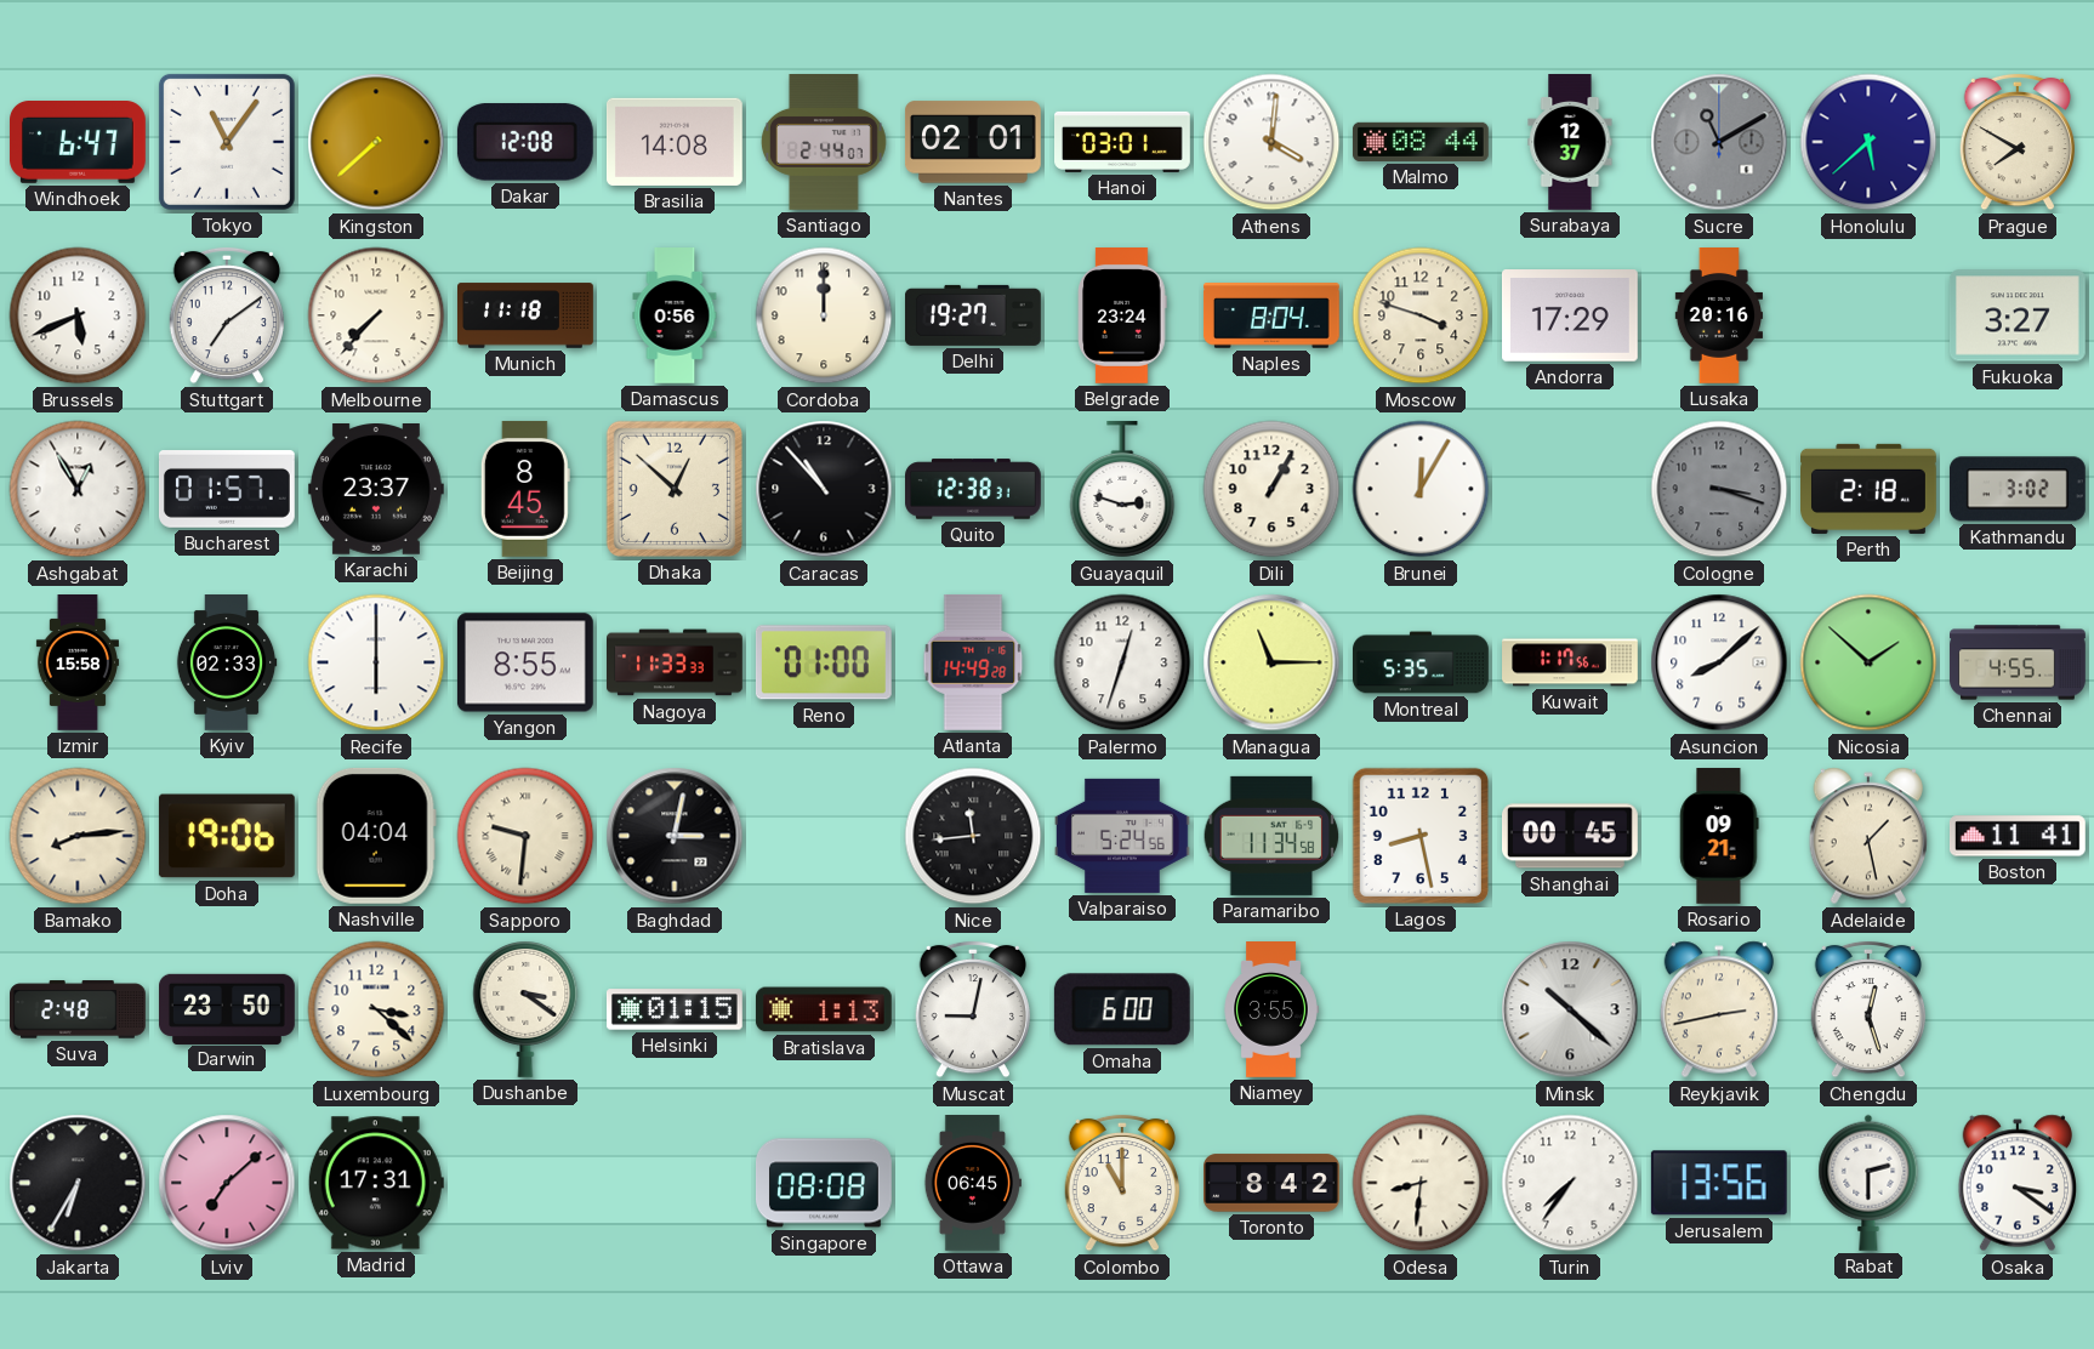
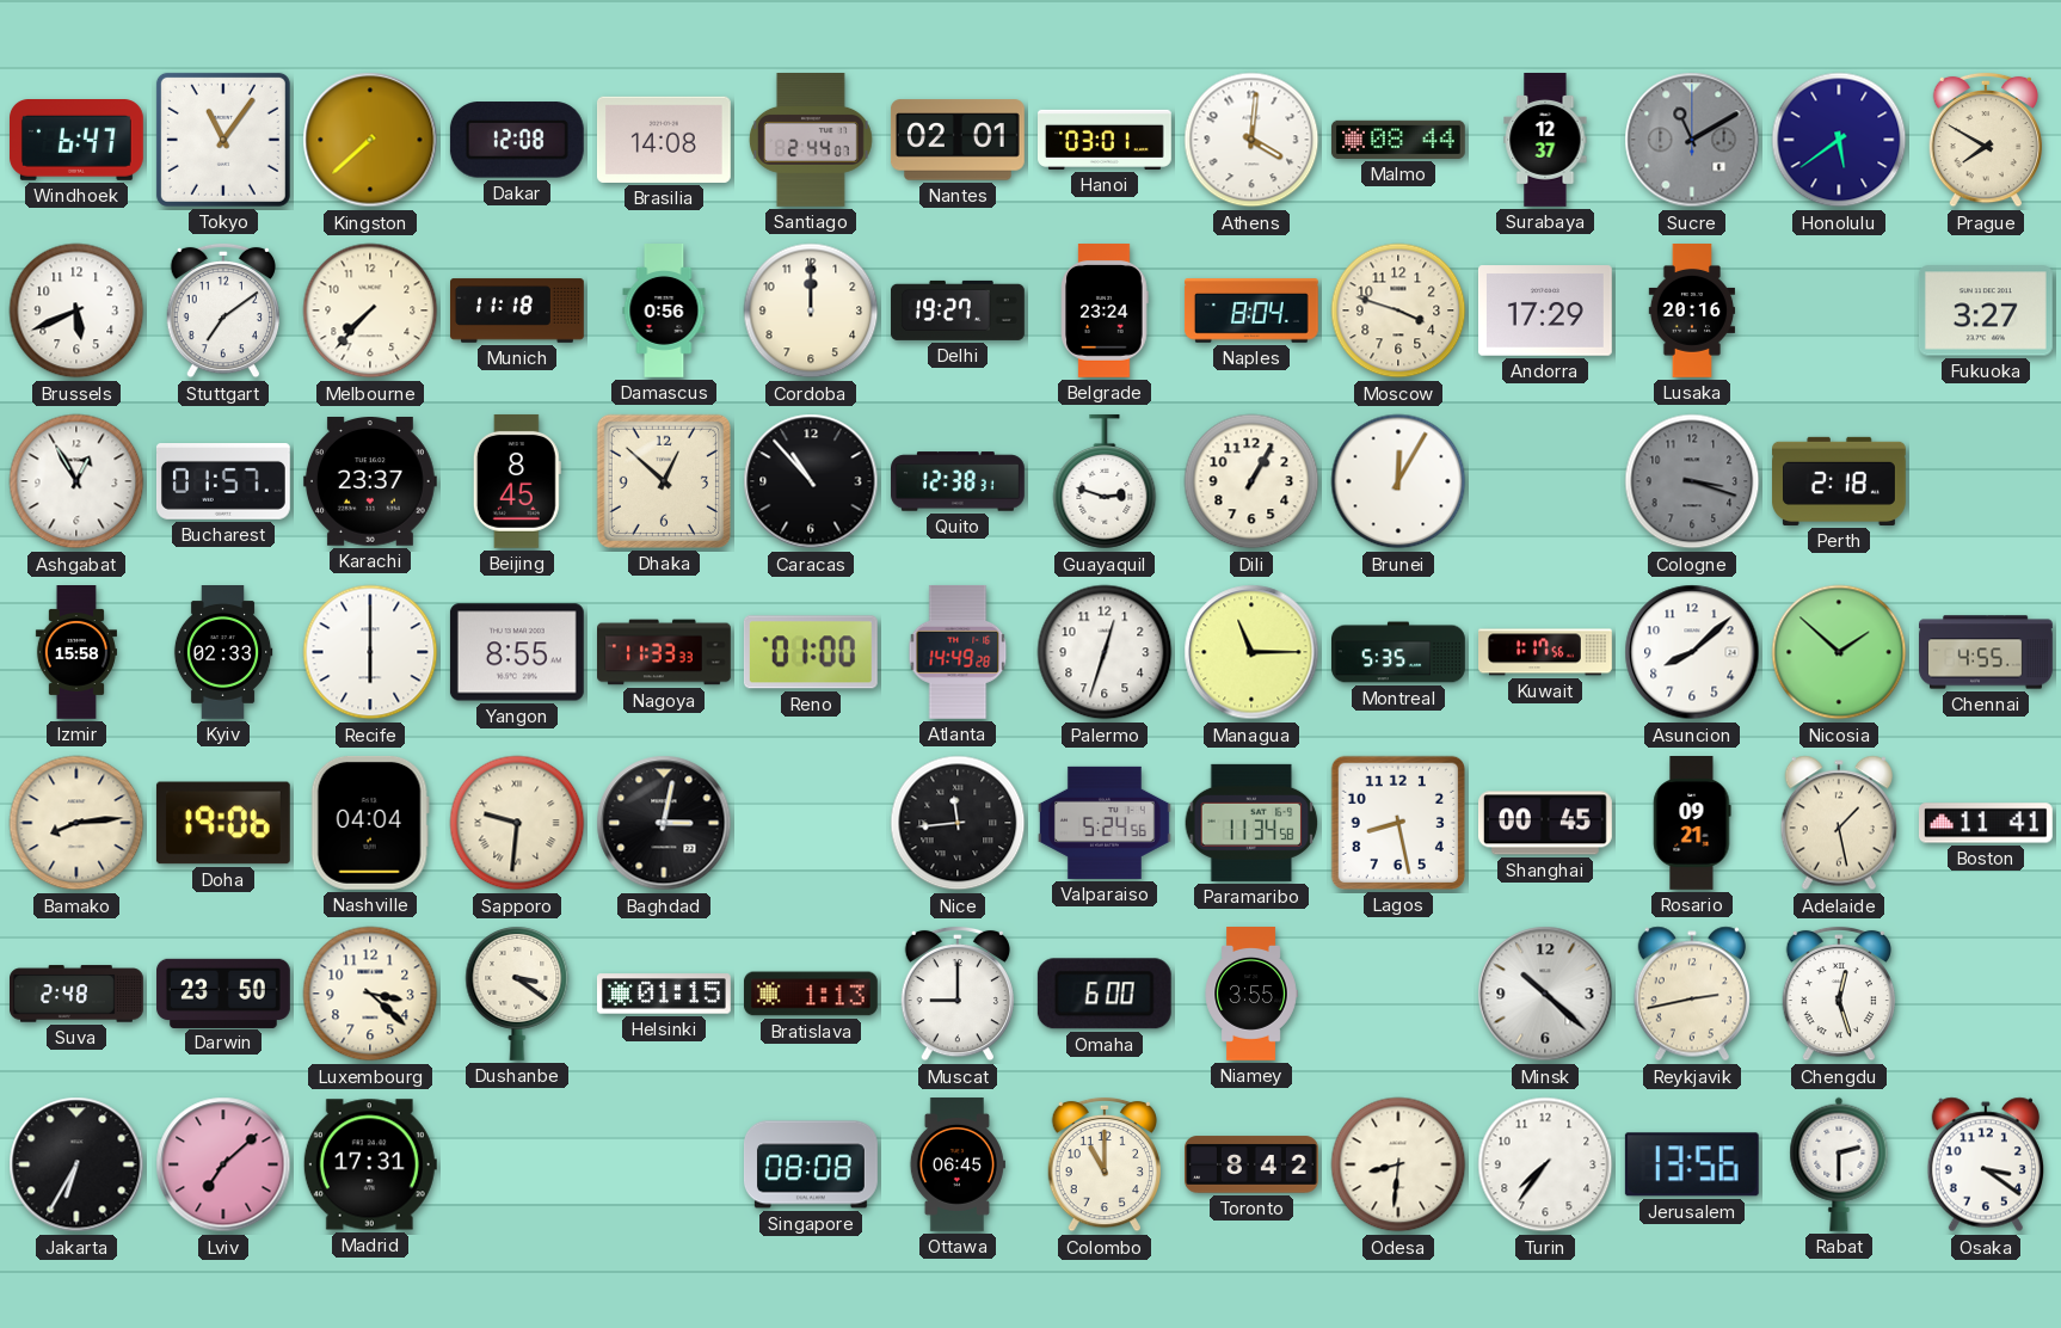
Honolulu: 5:38 -> 5:39
Kathmandu: 3:02 -> none
Muscat: 9:02 -> 9:00
